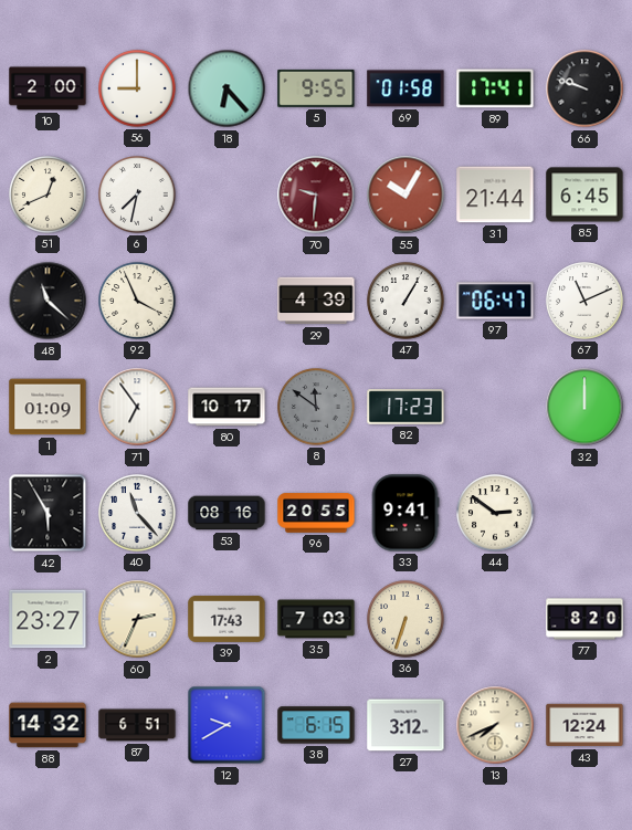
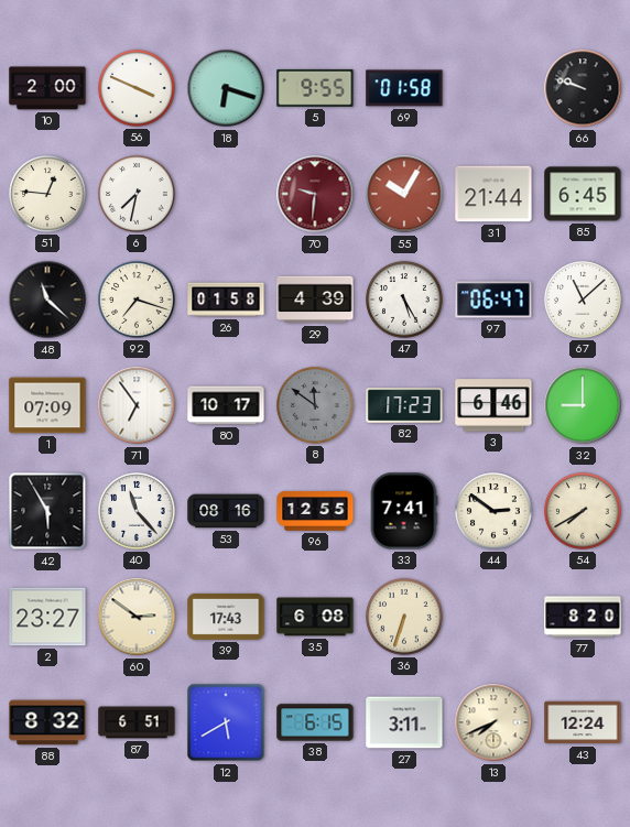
56: 9:00 -> 3:49
18: 6:23 -> 6:18
89: 17:41 -> none
51: 12:41 -> 12:46
92: 3:56 -> 7:18
26: none -> 01:58
47: 1:05 -> 5:25
67: 11:11 -> 11:08
1: 01:09 -> 07:09
3: none -> 6:46
32: 12:00 -> 9:00
96: 20:55 -> 12:55
33: 9:41 -> 7:41
54: none -> 7:40
60: 2:34 -> 2:51
35: 7:03 -> 6:08
88: 14:32 -> 8:32
12: 9:40 -> 5:40
27: 3:12 -> 3:11
